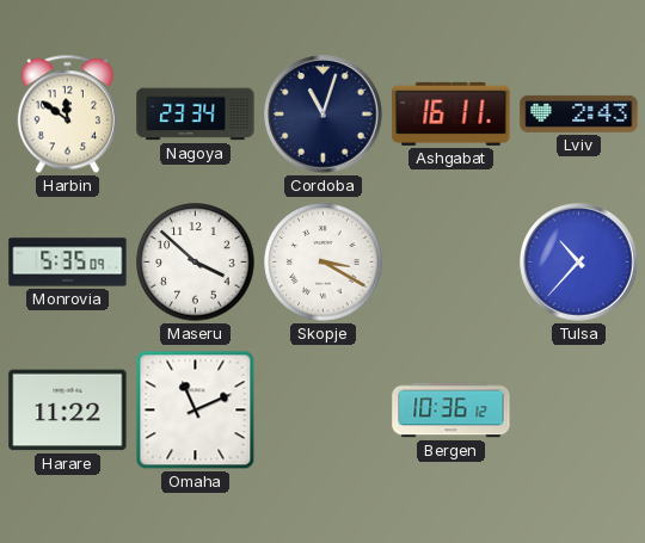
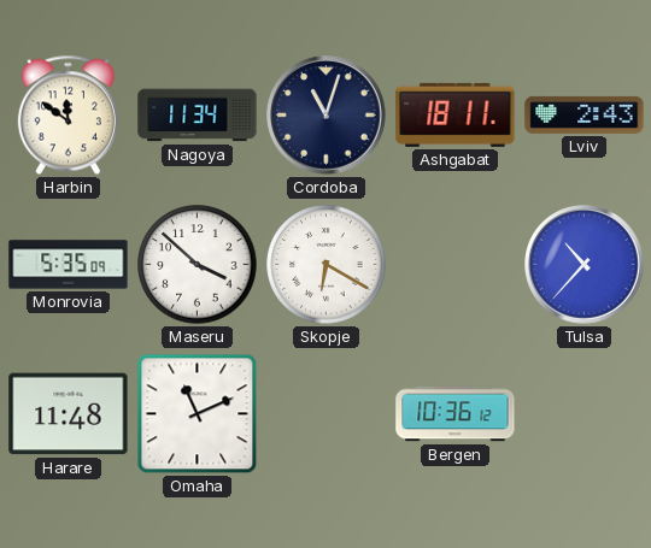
Nagoya: 23:34 -> 11:34
Ashgabat: 16:11 -> 18:11
Skopje: 3:20 -> 6:20
Harare: 11:22 -> 11:48
